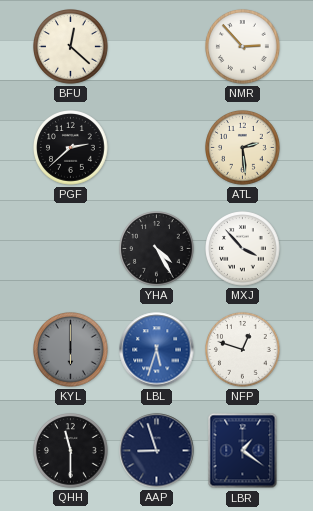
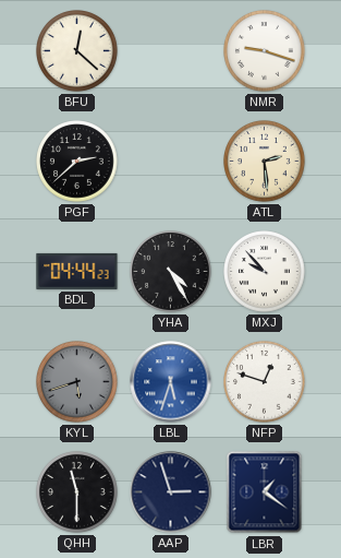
NMR: 2:53 -> 9:18
BDL: none -> 04:44
MXJ: 3:53 -> 9:53
KYL: 6:00 -> 5:42
AAP: 8:57 -> 2:57
